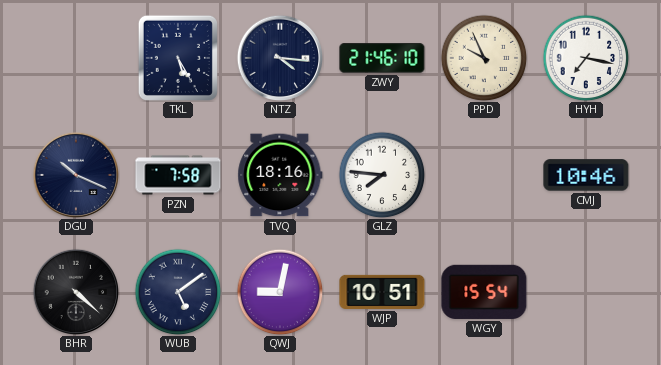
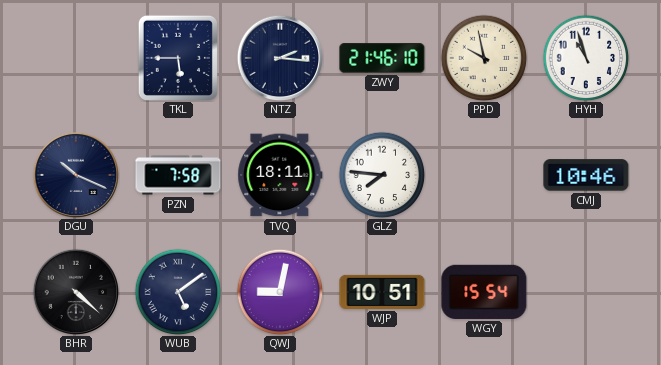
TKL: 5:25 -> 5:45
NTZ: 4:16 -> 2:16
PPD: 9:56 -> 9:58
HYH: 7:17 -> 10:57
TVQ: 18:16 -> 18:11
